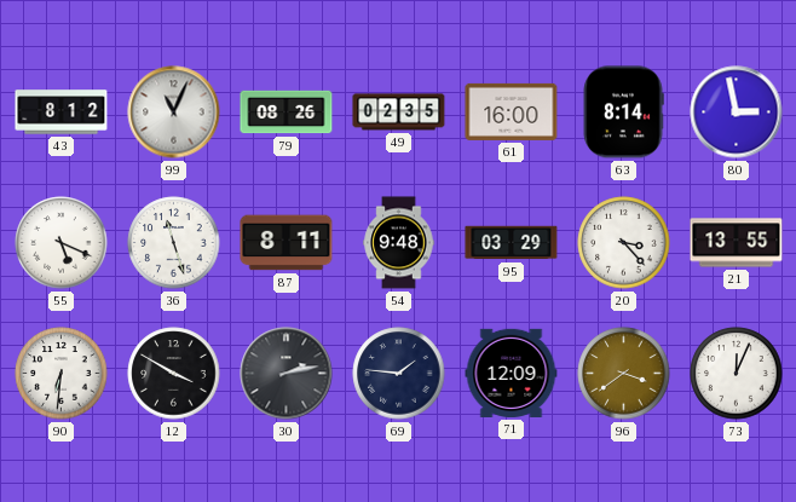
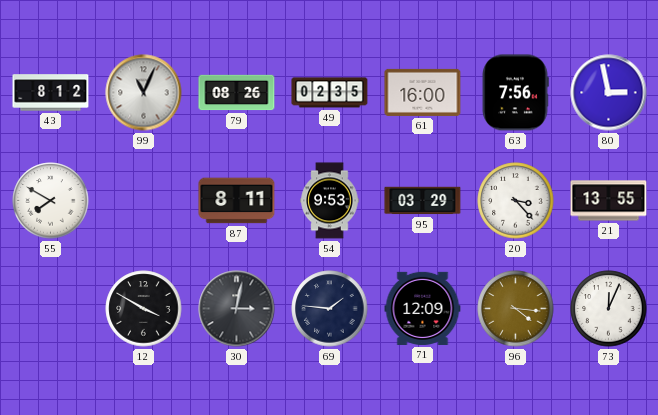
63: 8:14 -> 7:56
55: 5:19 -> 7:50
36: 11:27 -> none
54: 9:48 -> 9:53
90: 6:31 -> none
30: 2:13 -> 3:02
96: 3:39 -> 4:16
